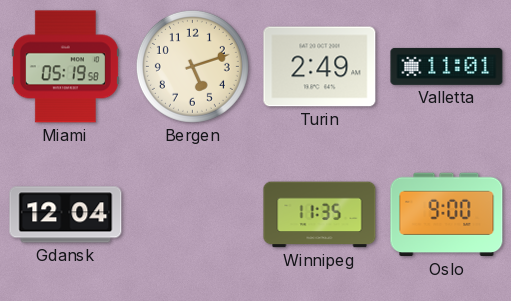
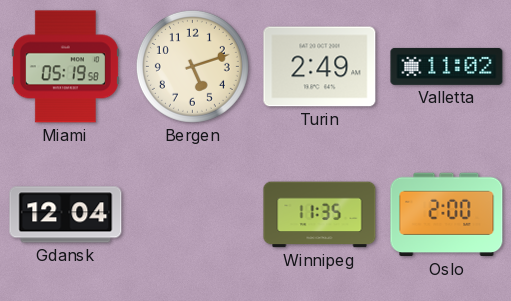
Valletta: 11:01 -> 11:02
Oslo: 9:00 -> 2:00
